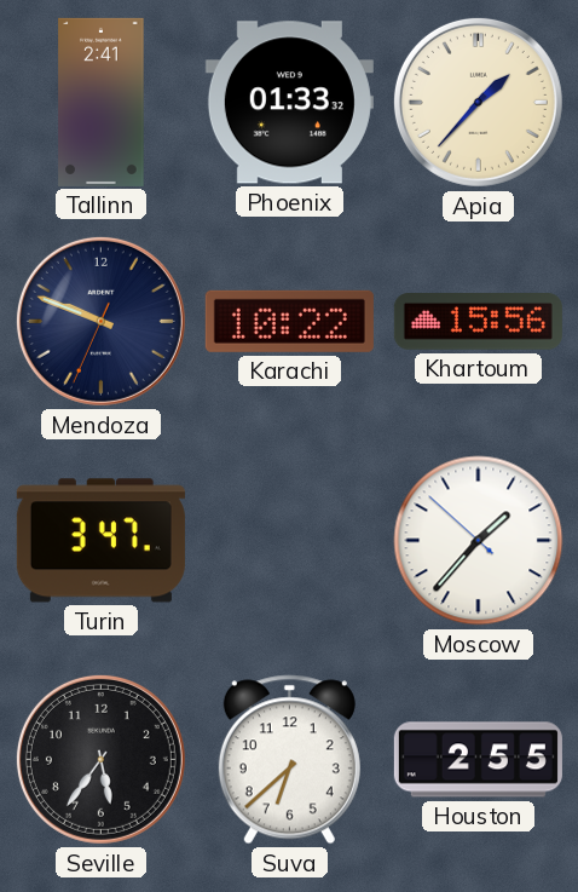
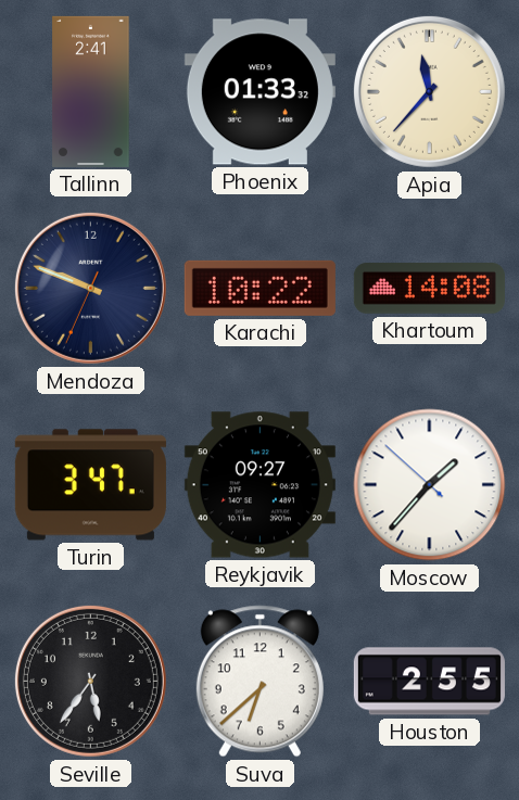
Apia: 1:37 -> 11:37
Khartoum: 15:56 -> 14:08
Reykjavik: none -> 09:27
